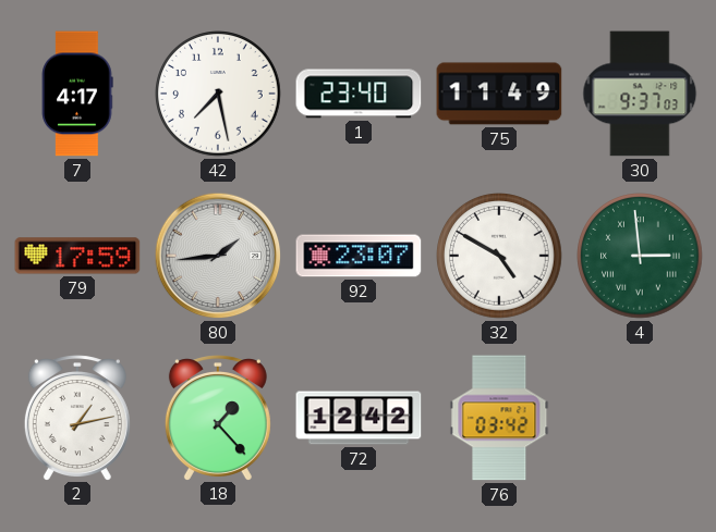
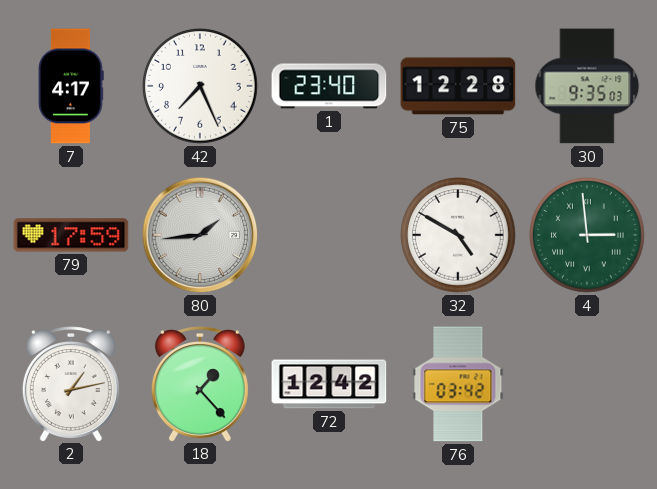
42: 7:28 -> 7:26
75: 11:49 -> 12:28
30: 9:37 -> 9:35
92: 23:07 -> none
